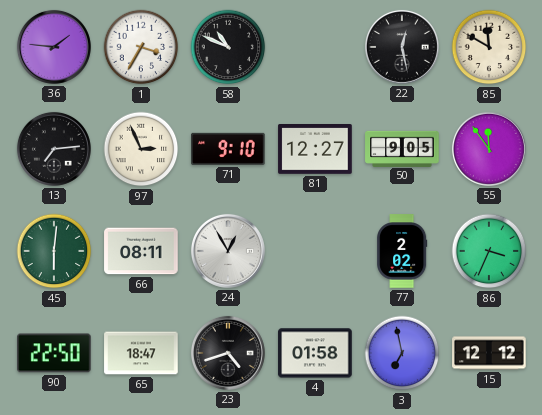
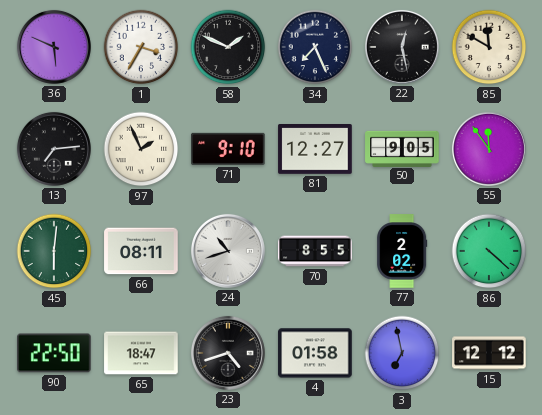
36: 1:46 -> 5:49
58: 10:49 -> 1:49
34: none -> 7:26
97: 2:56 -> 1:56
24: 12:55 -> 10:42
70: none -> 8:55
86: 3:34 -> 4:22
